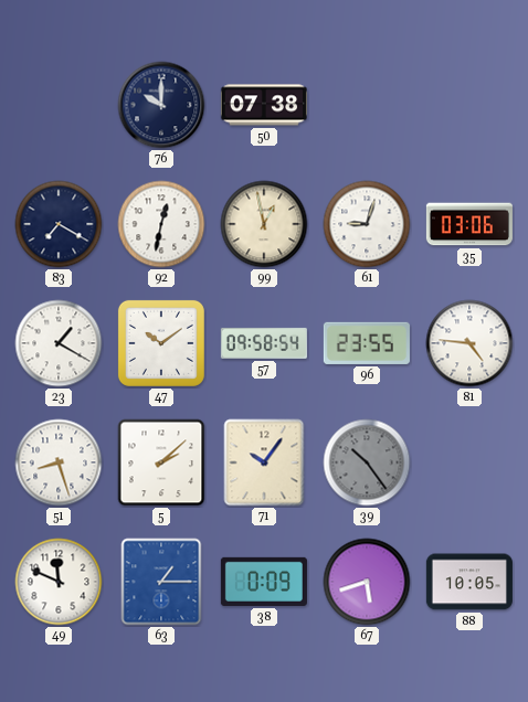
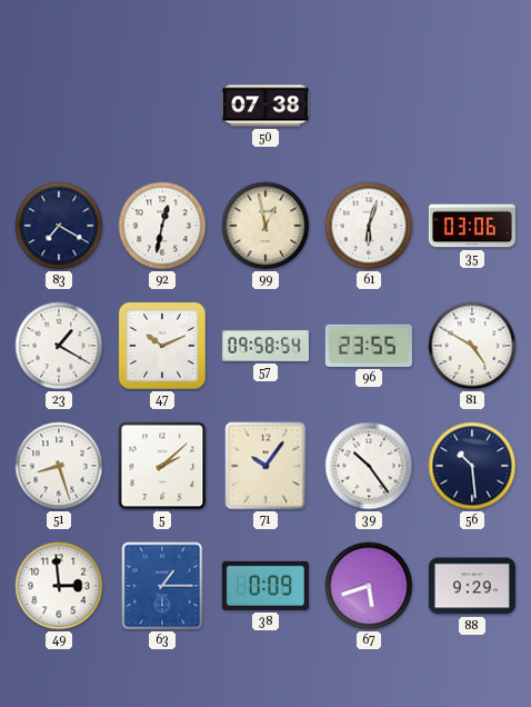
76: 10:00 -> none
61: 9:03 -> 6:03
47: 10:09 -> 10:11
81: 4:46 -> 4:50
39 dial: grey -> white
56: none -> 10:29
49: 11:49 -> 2:59
88: 10:05 -> 9:29
